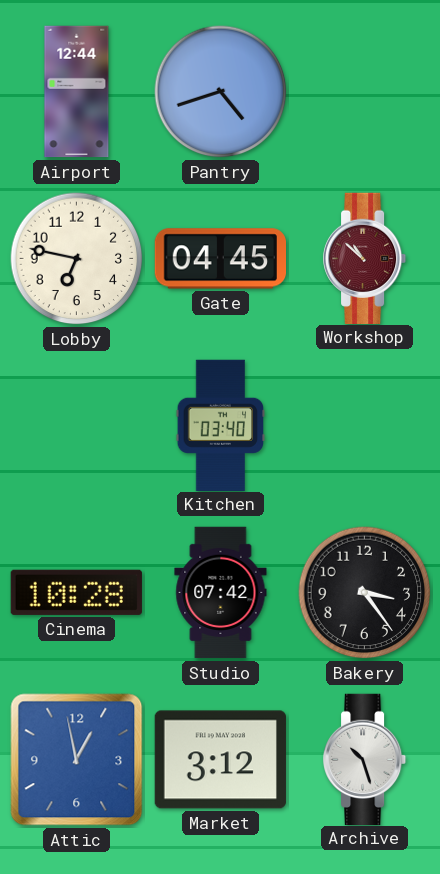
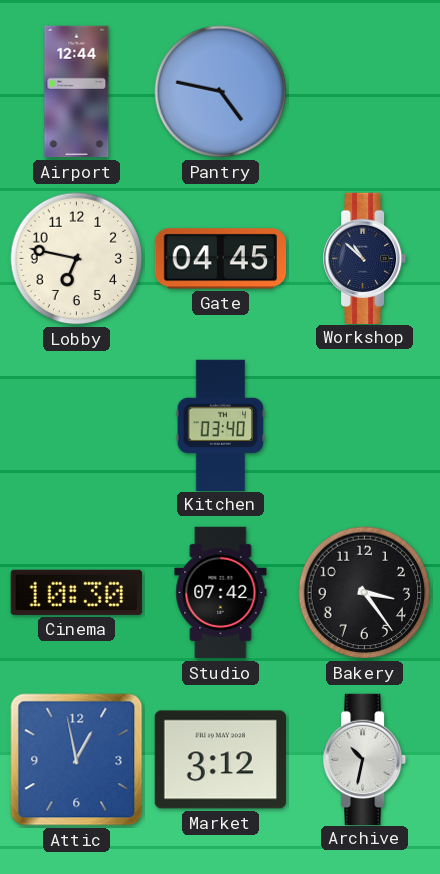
Pantry: 4:42 -> 4:47
Workshop dial: burgundy -> navy
Cinema: 10:28 -> 10:30
Archive: 10:27 -> 10:32
